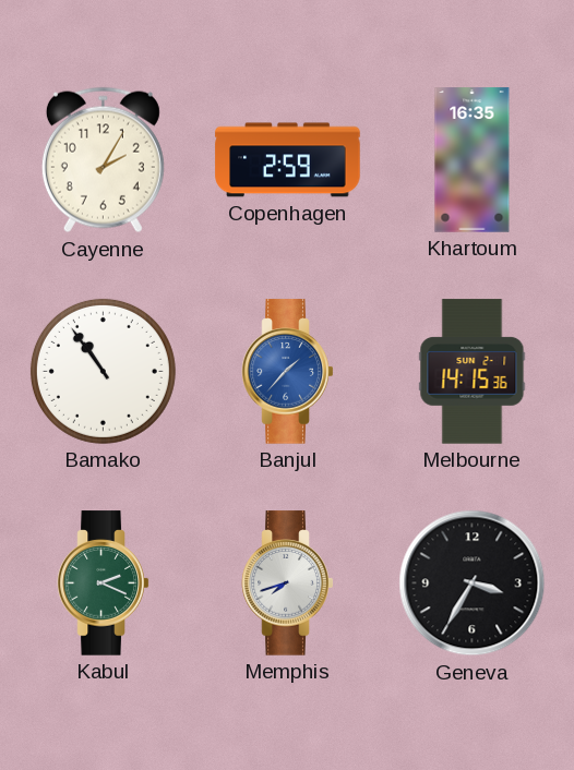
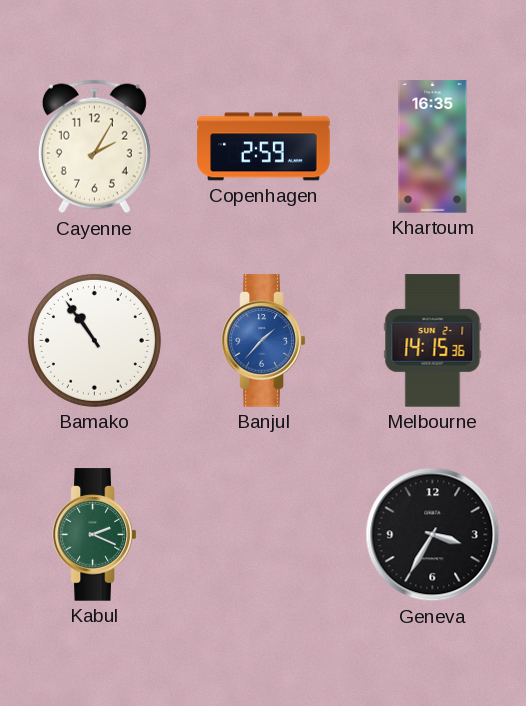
Memphis: 7:42 -> none
